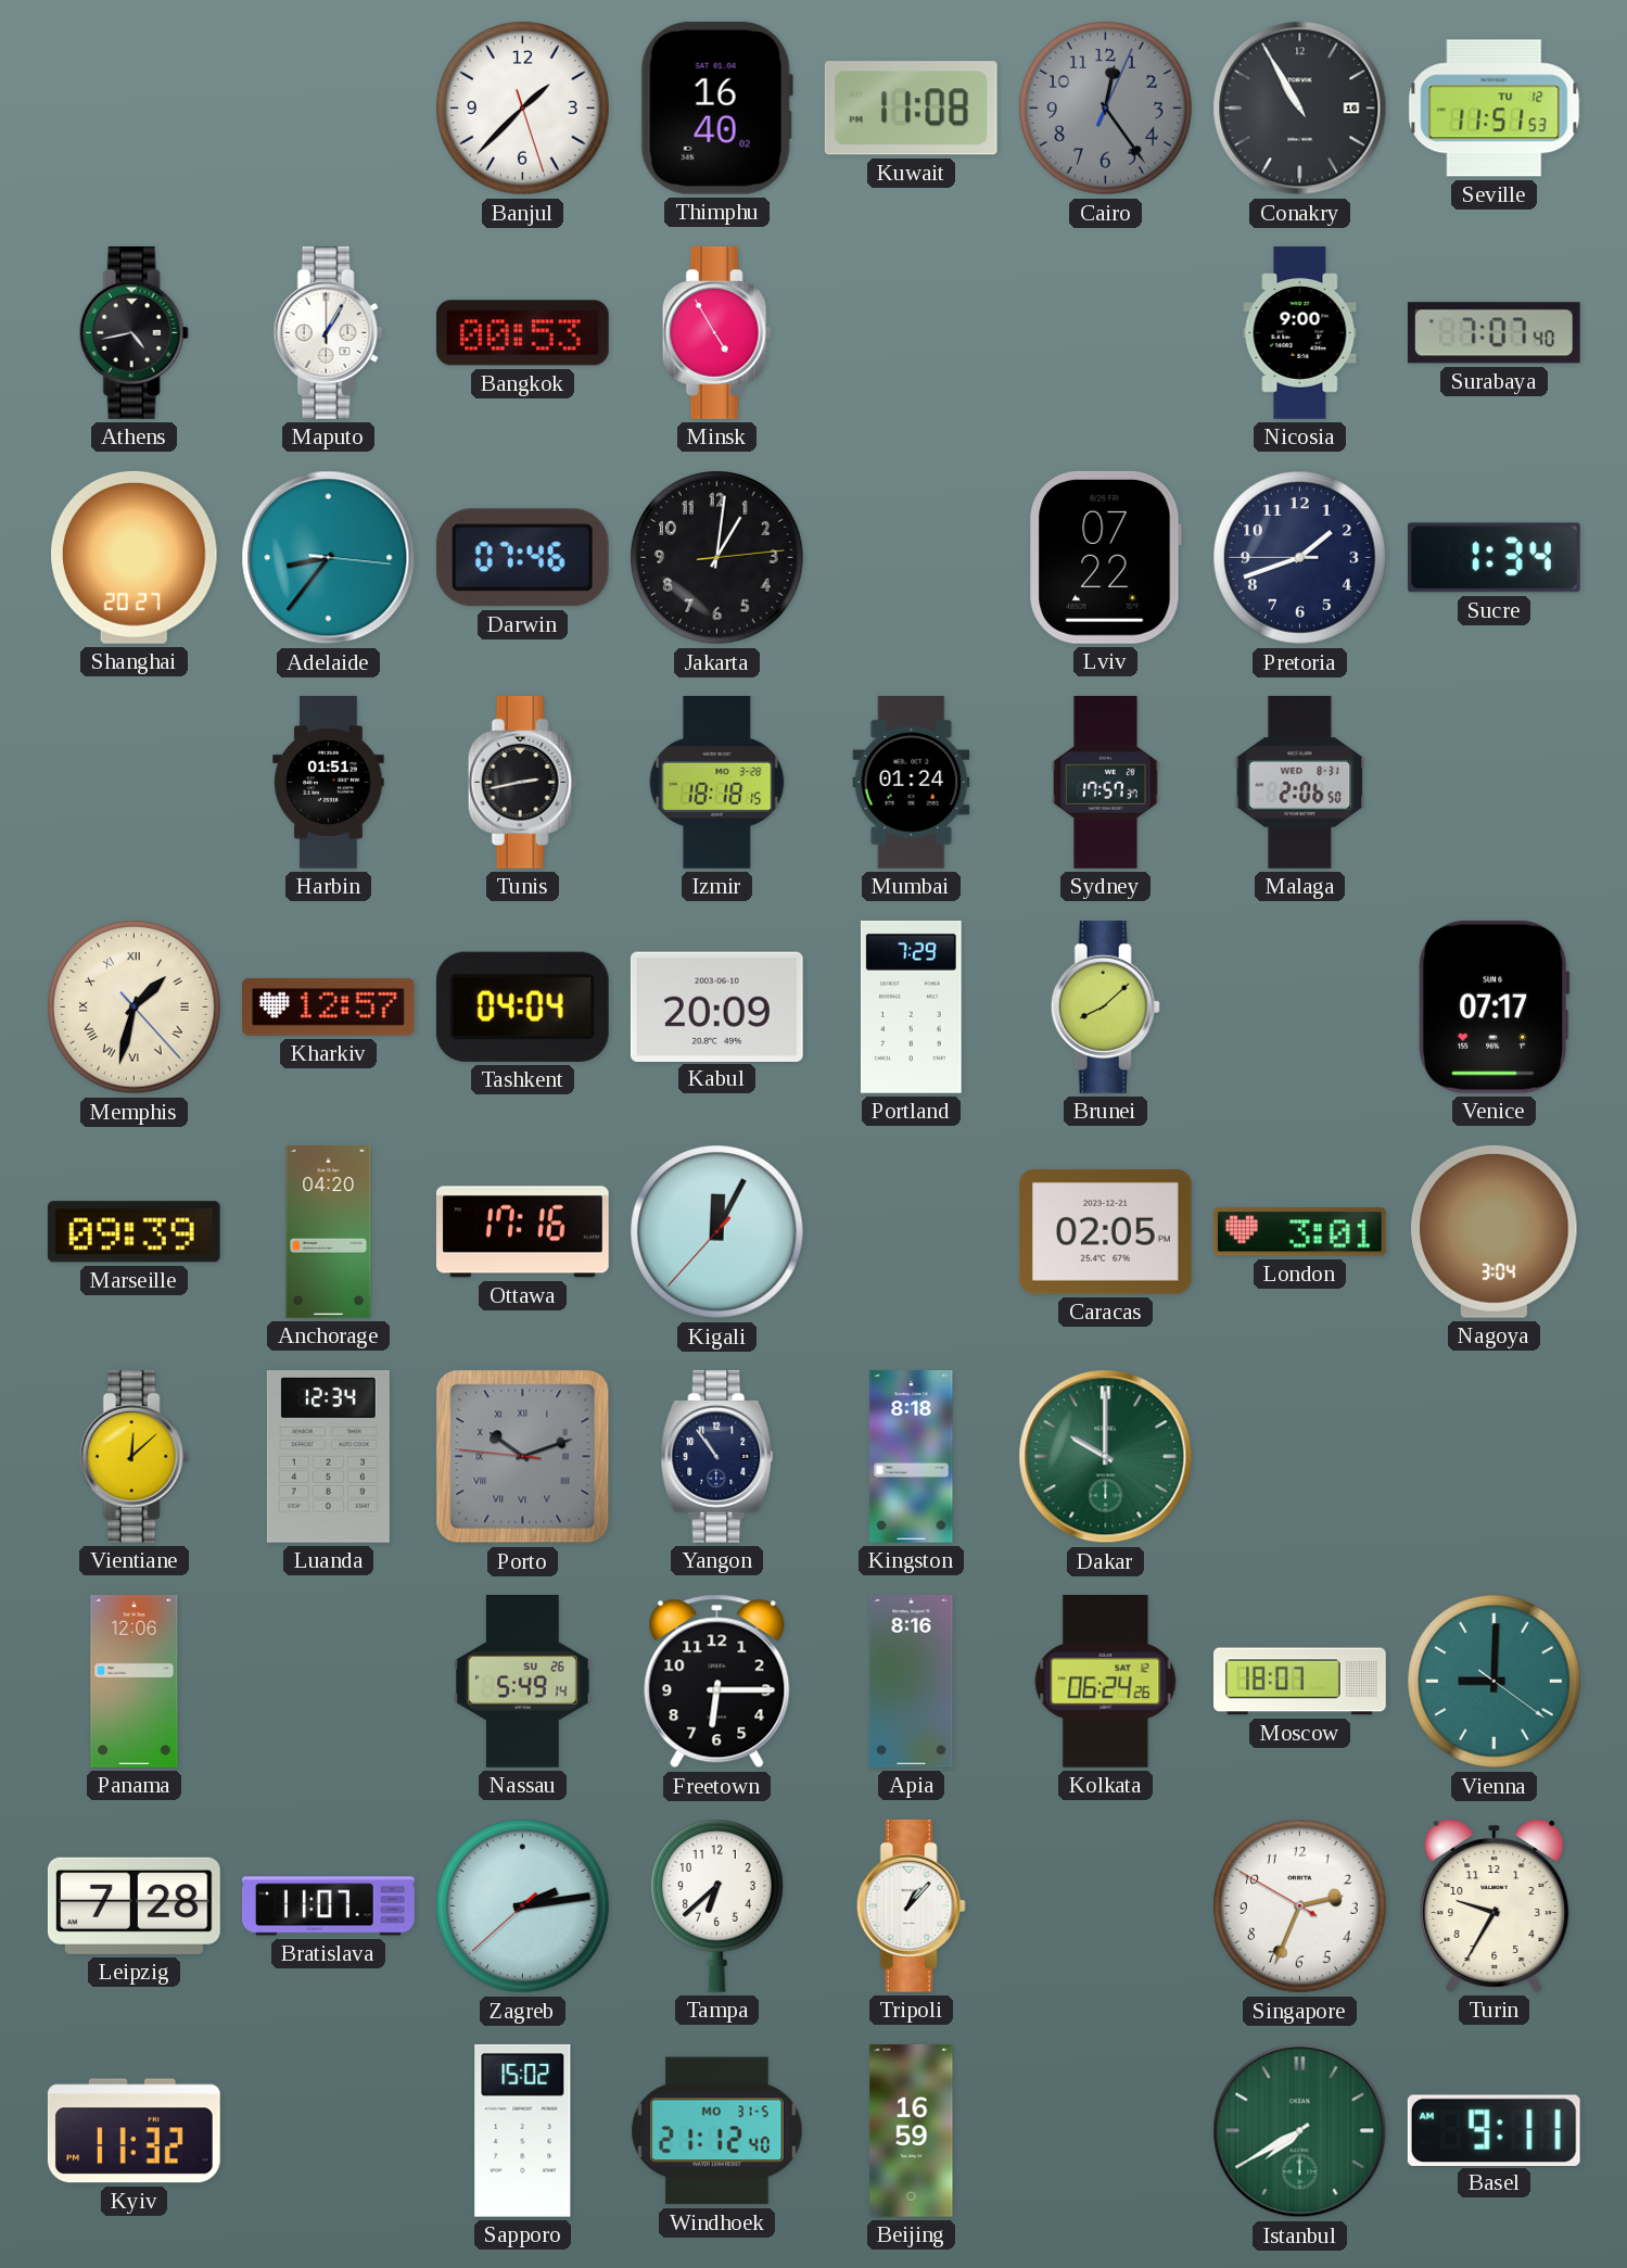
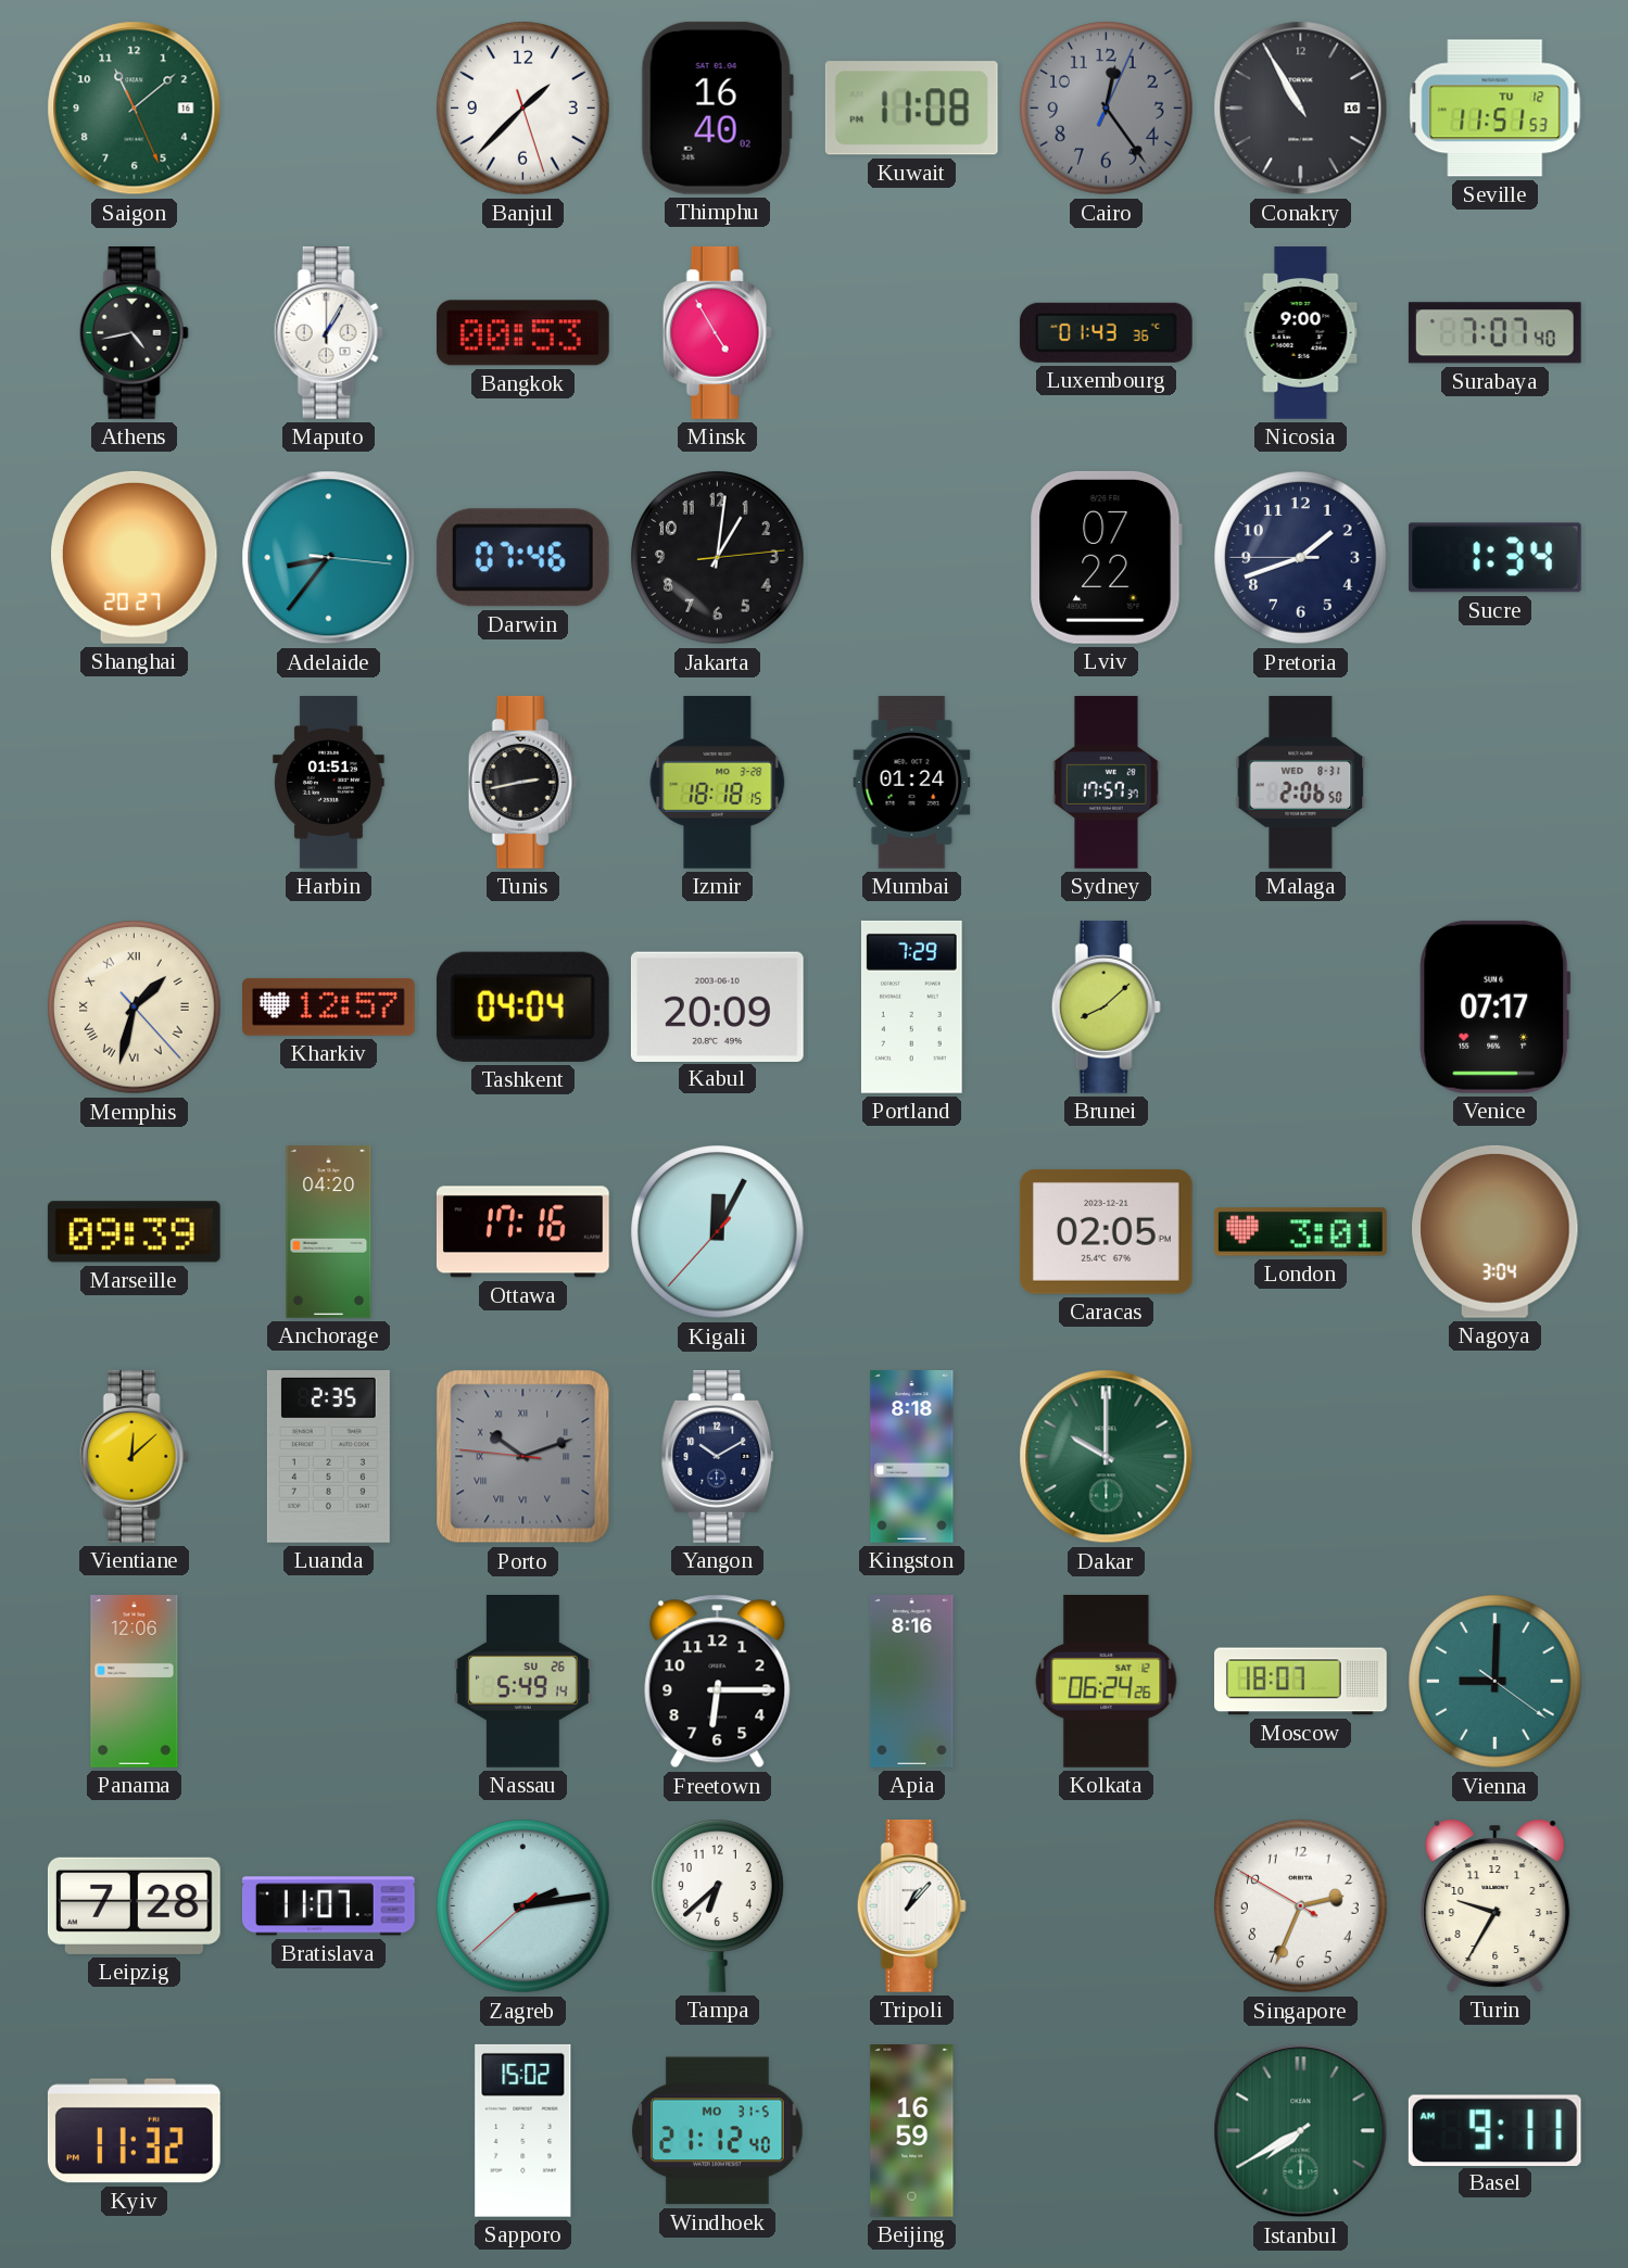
Saigon: none -> 11:08
Luxembourg: none -> 01:43
Luanda: 12:34 -> 2:35
Yangon: 10:54 -> 10:10
